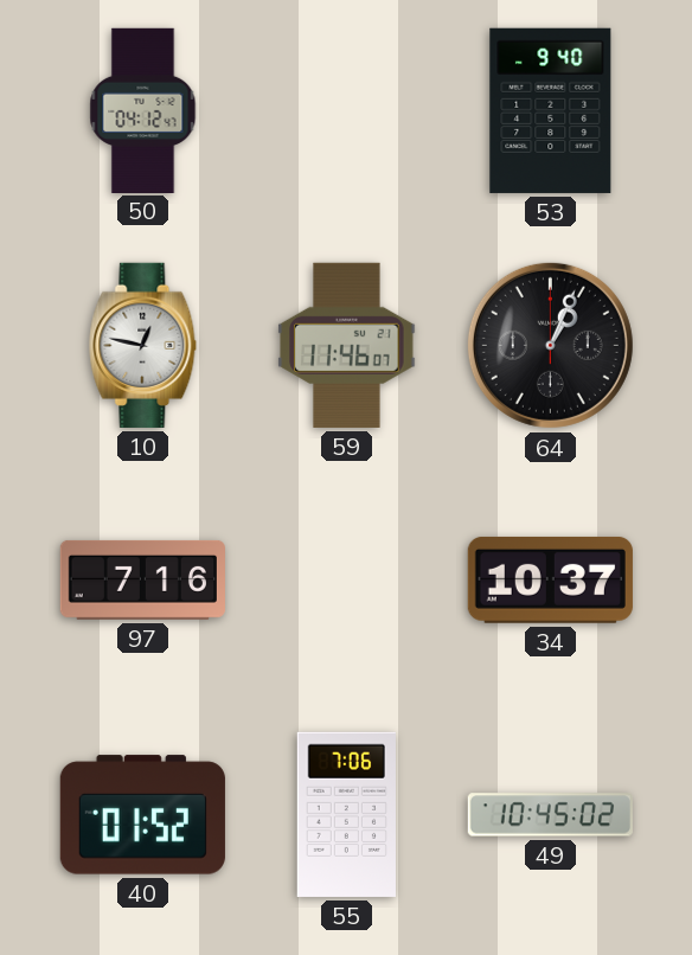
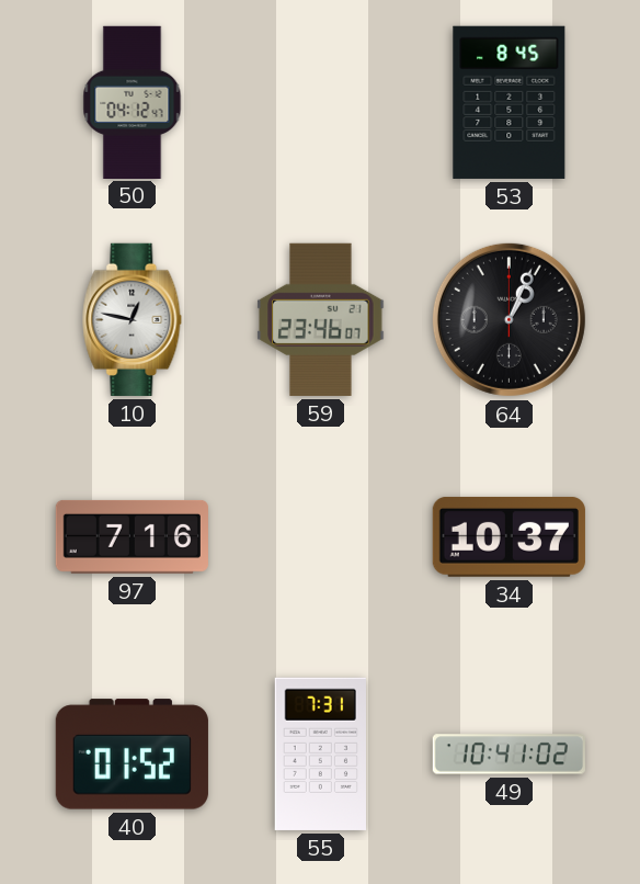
53: 9:40 -> 8:45
59: 11:46 -> 23:46
55: 7:06 -> 7:31
49: 10:45 -> 10:41
